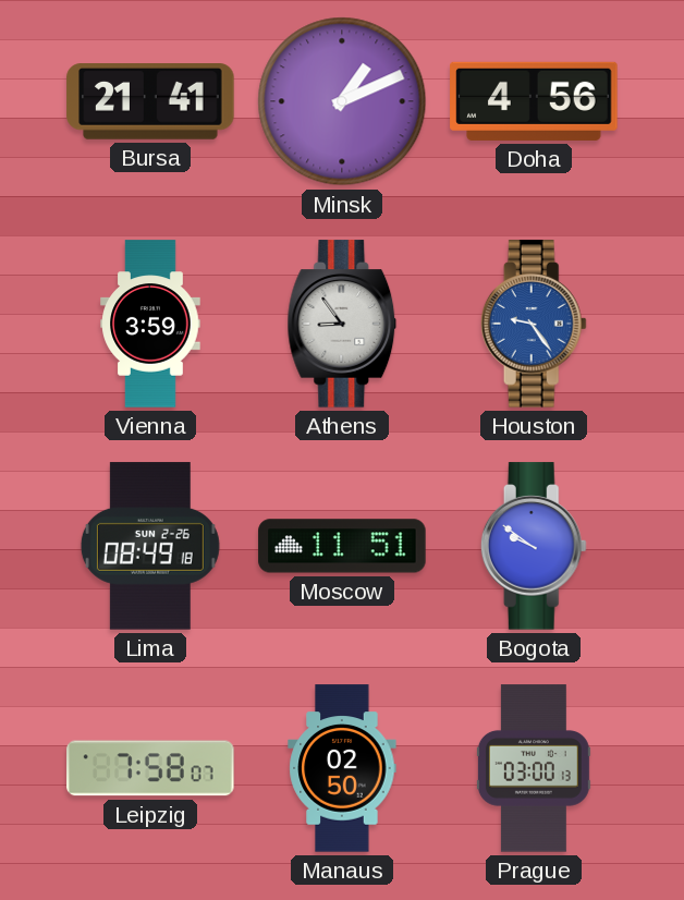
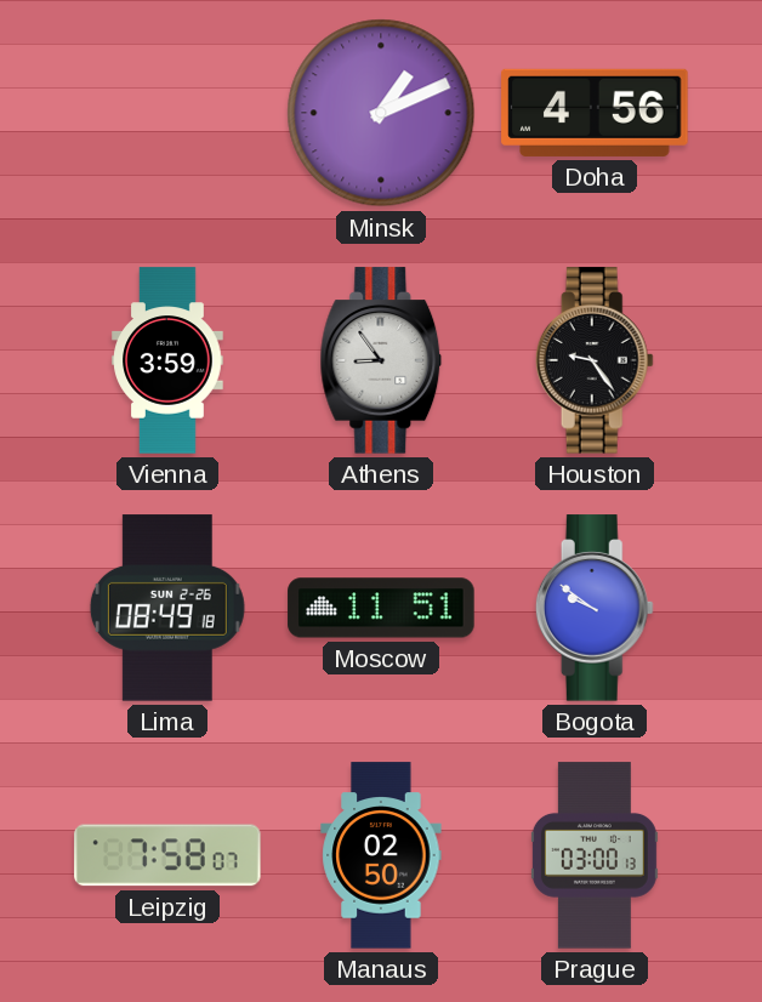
Bursa: 21:41 -> none
Houston dial: blue -> black
